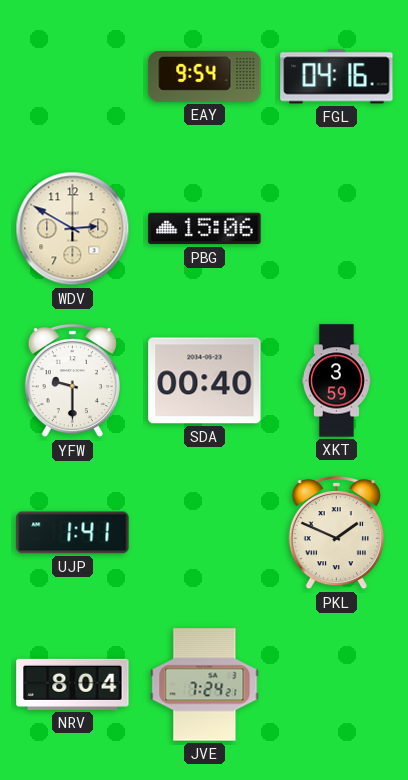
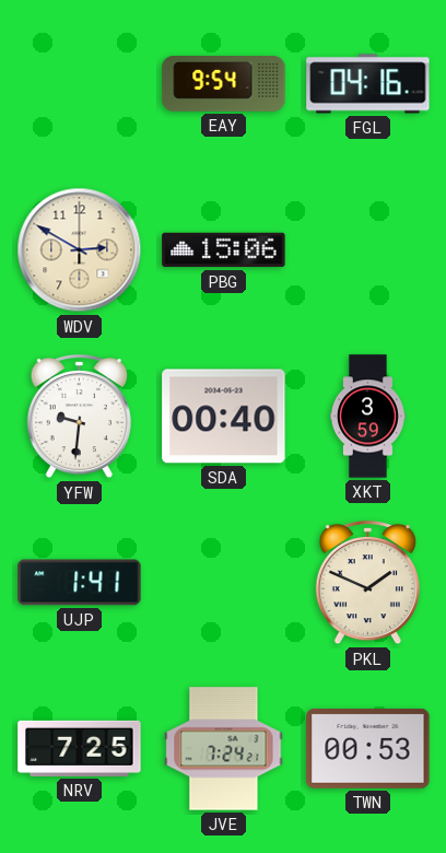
YFW: 9:30 -> 9:31
NRV: 8:04 -> 7:25
TWN: none -> 00:53
